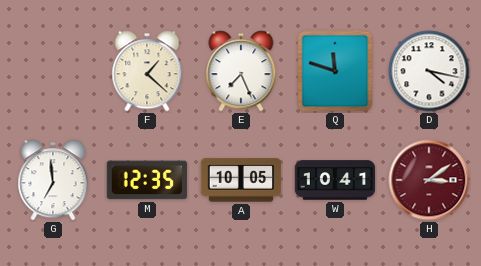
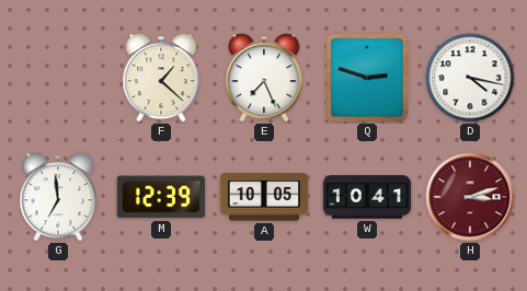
Q: 11:48 -> 2:48
M: 12:35 -> 12:39
H: 3:09 -> 3:12
